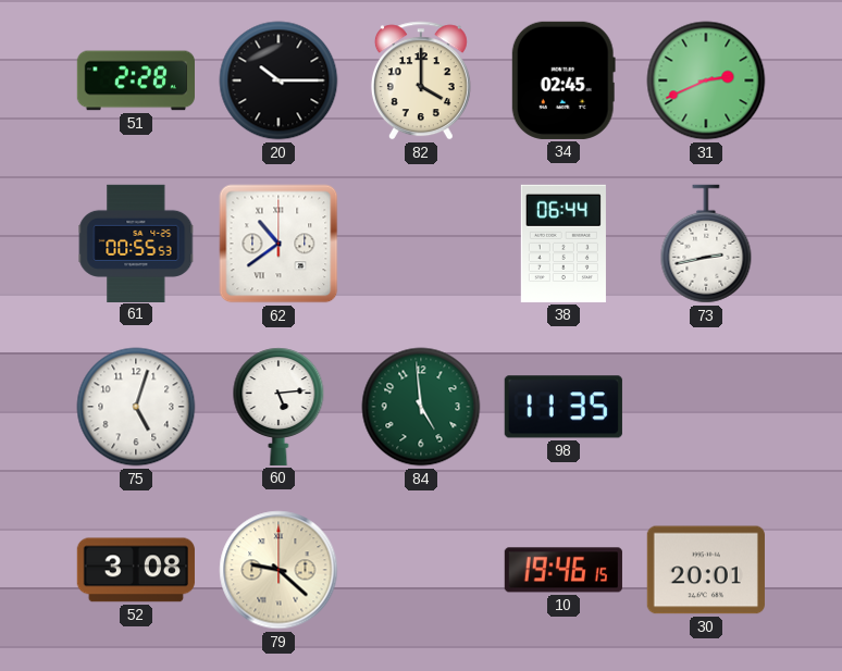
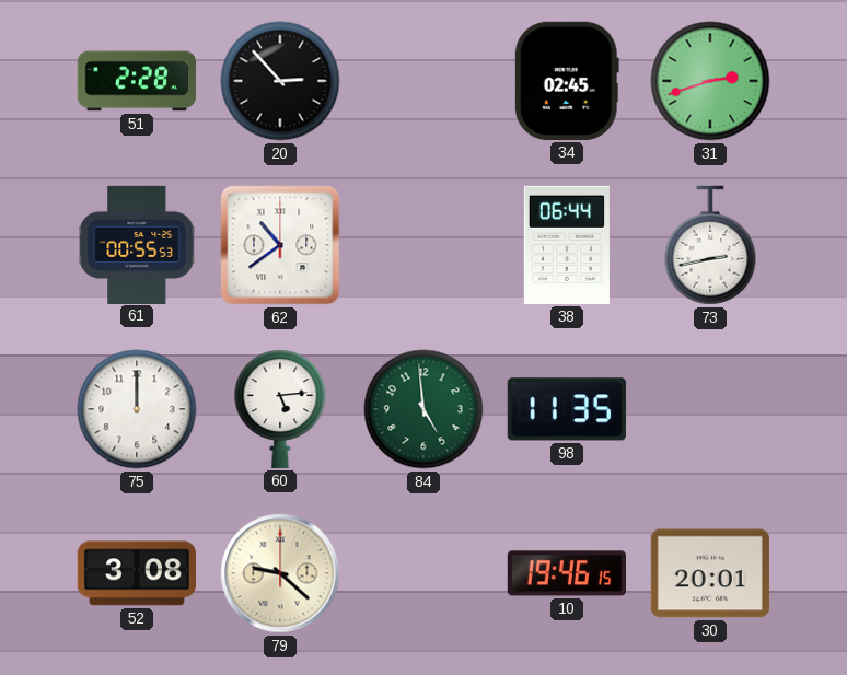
20: 10:15 -> 2:53
82: 4:00 -> none
31: 2:41 -> 2:42
75: 5:03 -> 12:00
